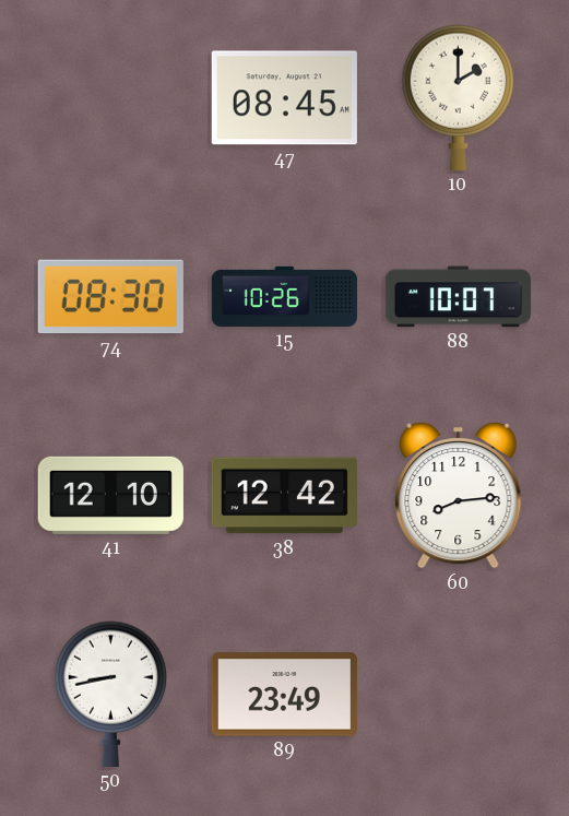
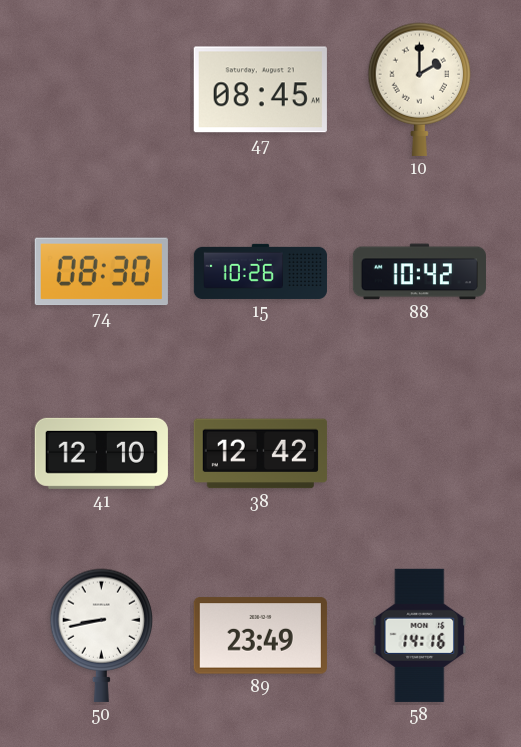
88: 10:07 -> 10:42
60: 8:14 -> none
58: none -> 14:16
